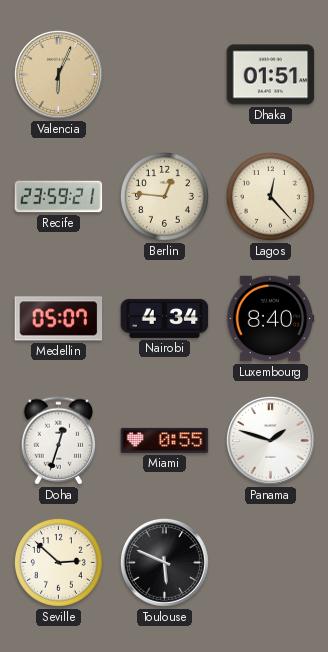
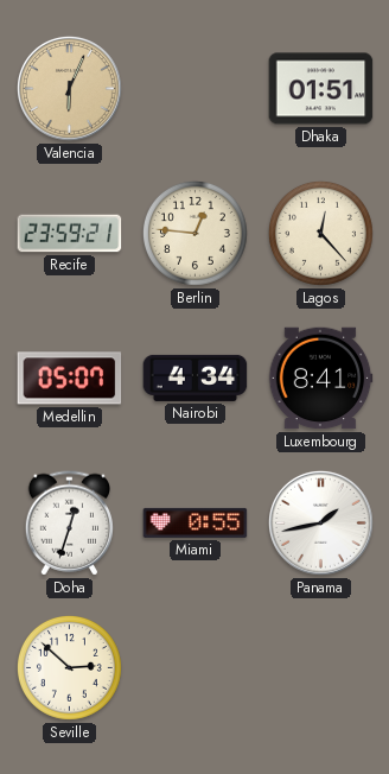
Luxembourg: 8:40 -> 8:41
Panama: 1:48 -> 1:43
Toulouse: 5:49 -> none
